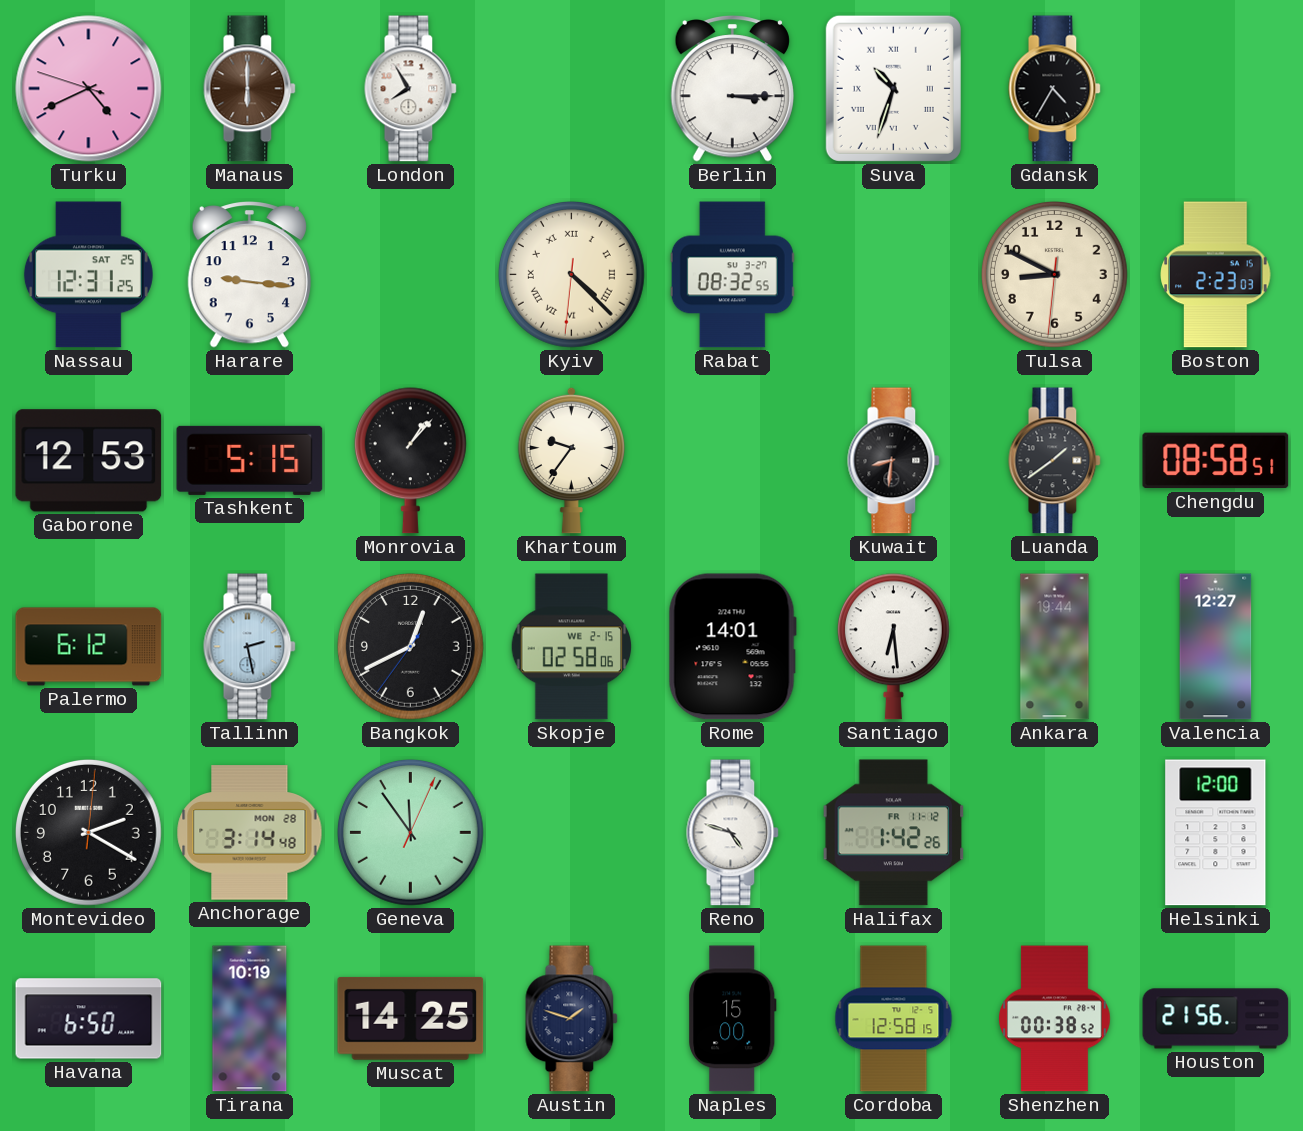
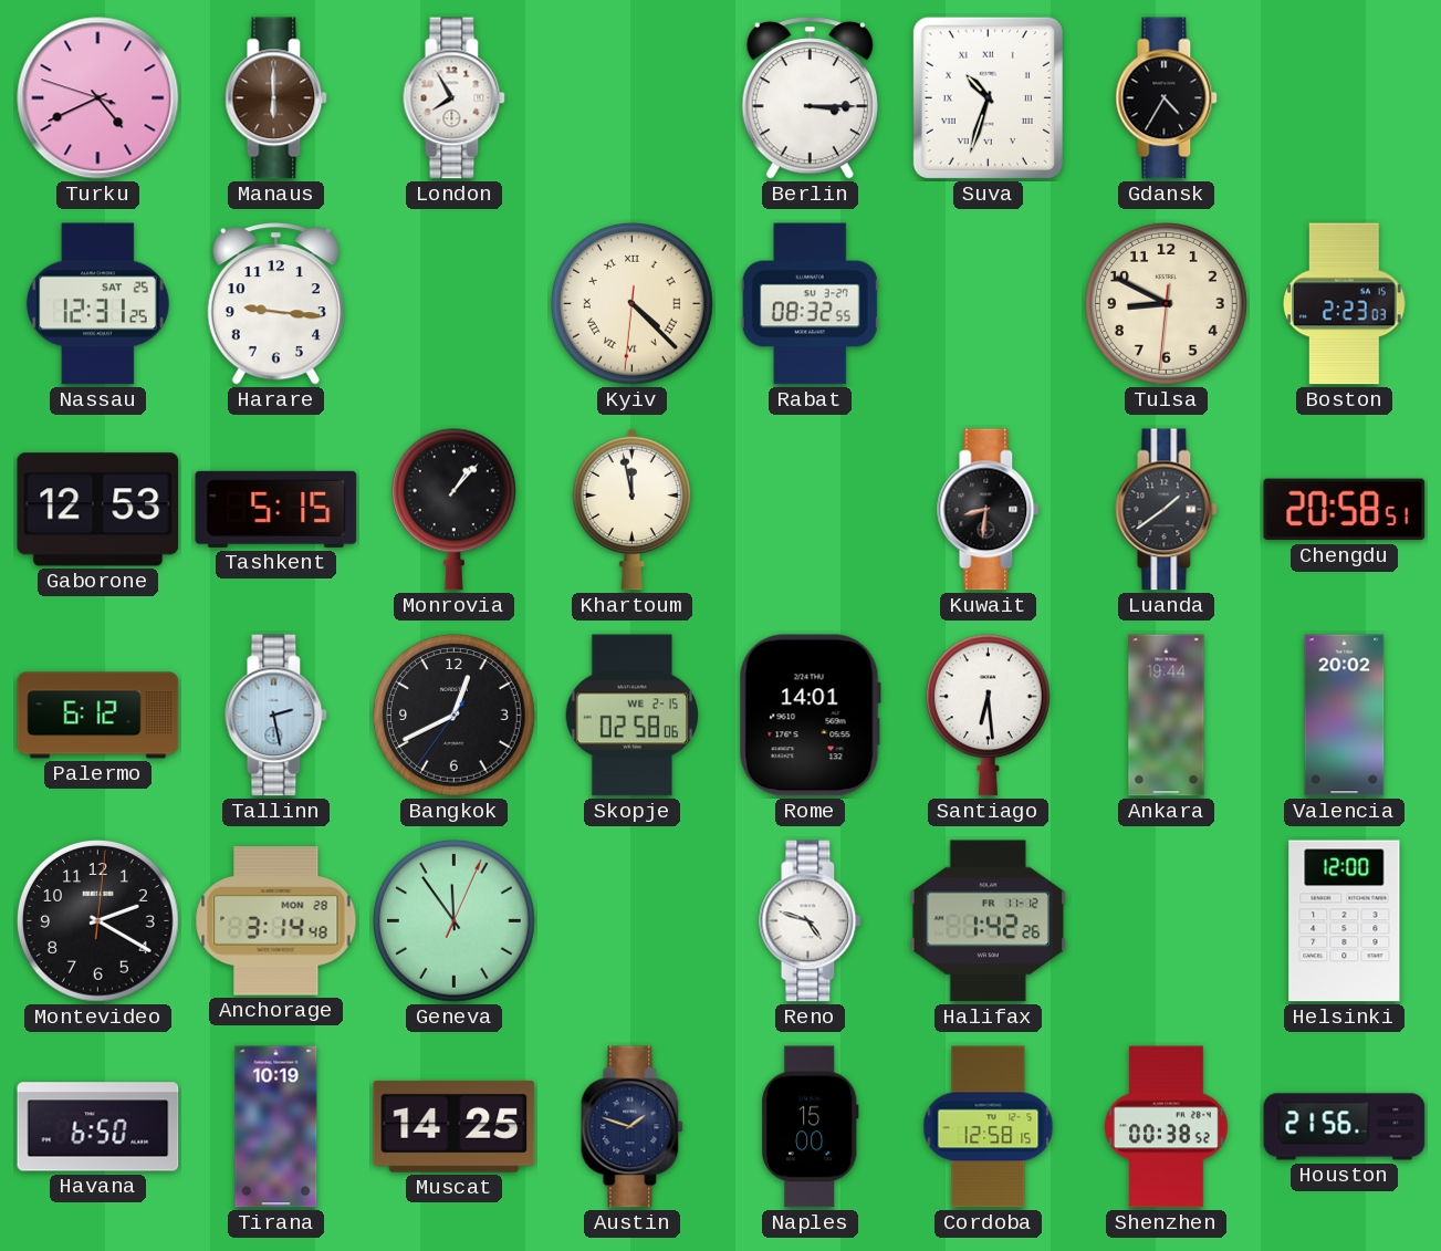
Khartoum: 9:36 -> 11:58
Chengdu: 08:58 -> 20:58
Valencia: 12:27 -> 20:02
